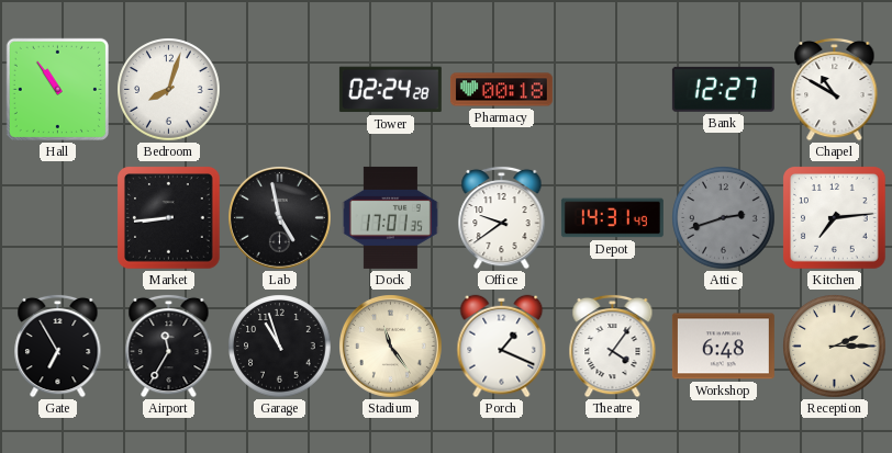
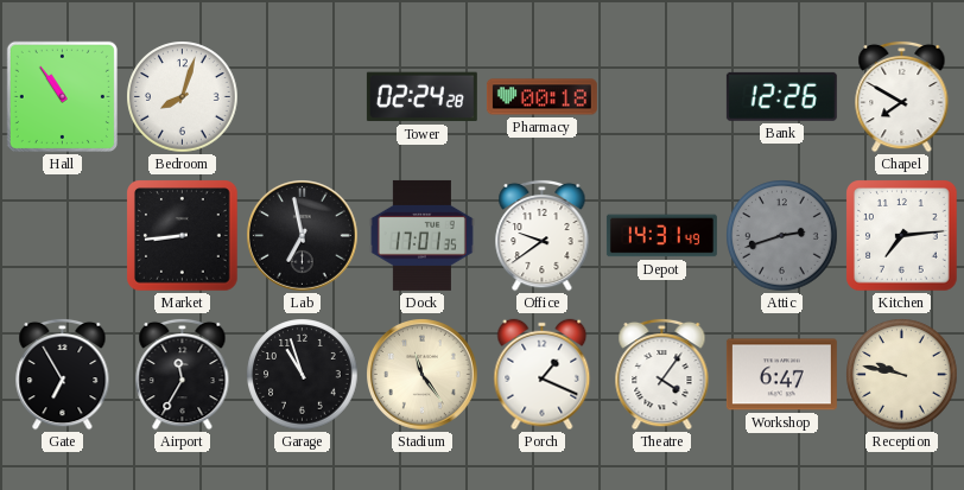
Bank: 12:27 -> 12:26
Chapel: 10:50 -> 7:50
Lab: 4:58 -> 6:58
Workshop: 6:48 -> 6:47
Reception: 2:15 -> 9:47
